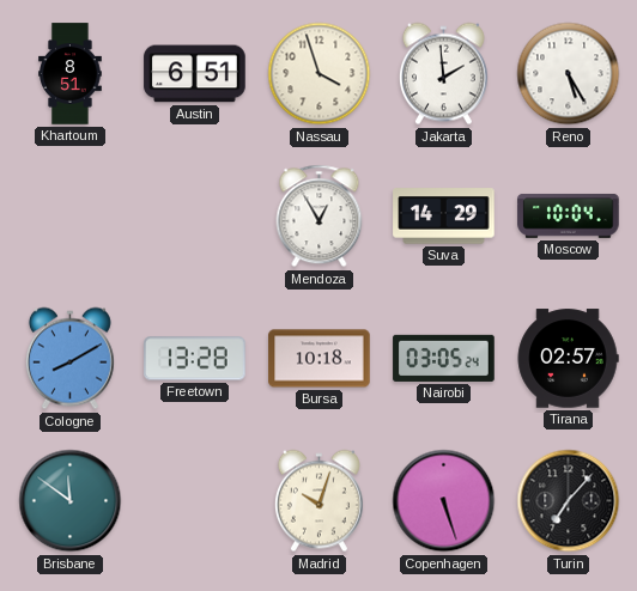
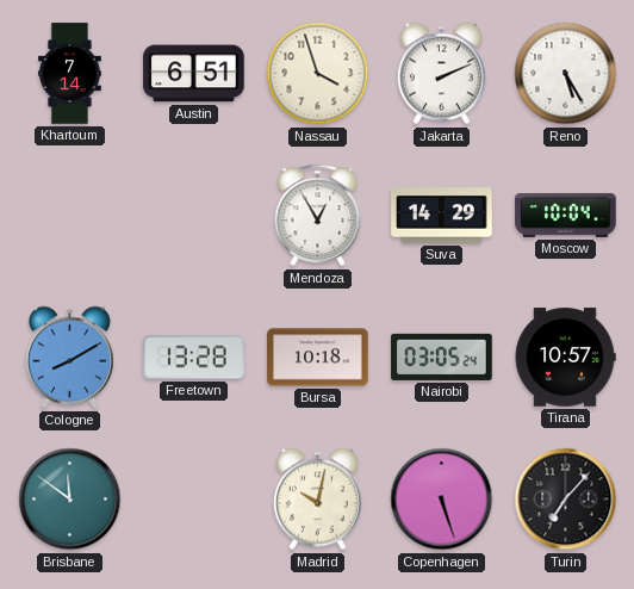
Khartoum: 8:51 -> 7:14
Jakarta: 1:59 -> 2:11
Tirana: 02:57 -> 10:57
Madrid: 10:03 -> 10:02
